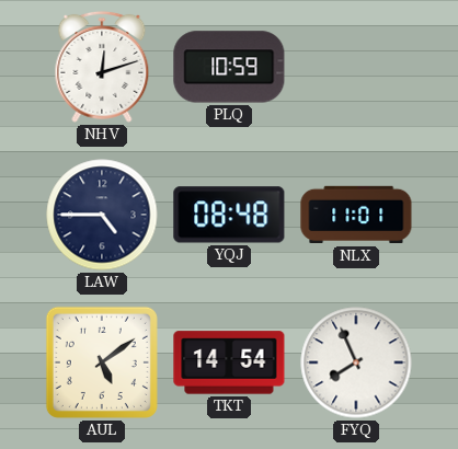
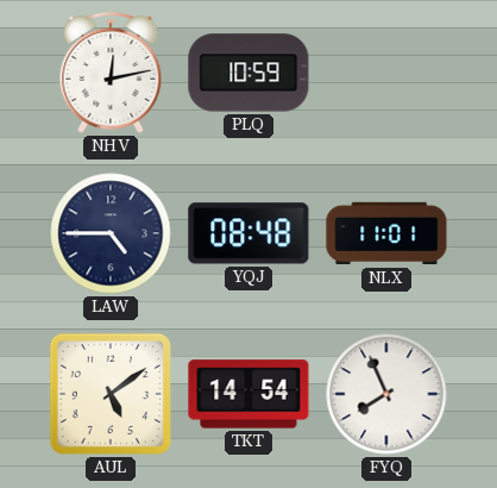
NHV: 12:12 -> 12:13
